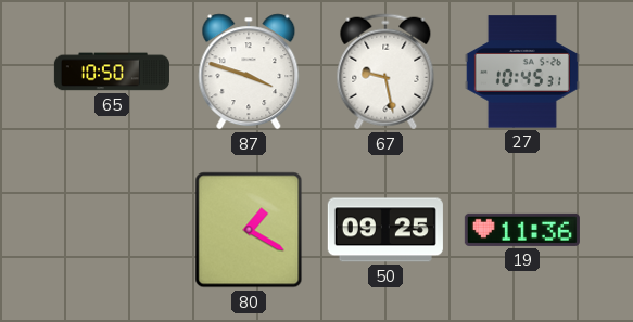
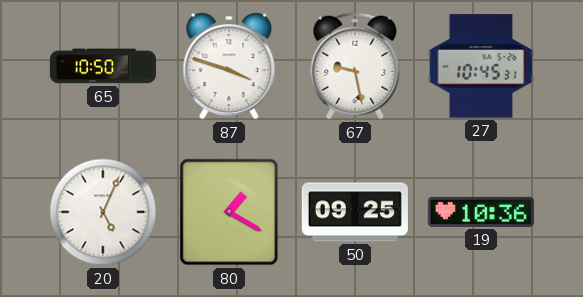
20: none -> 5:04
19: 11:36 -> 10:36
